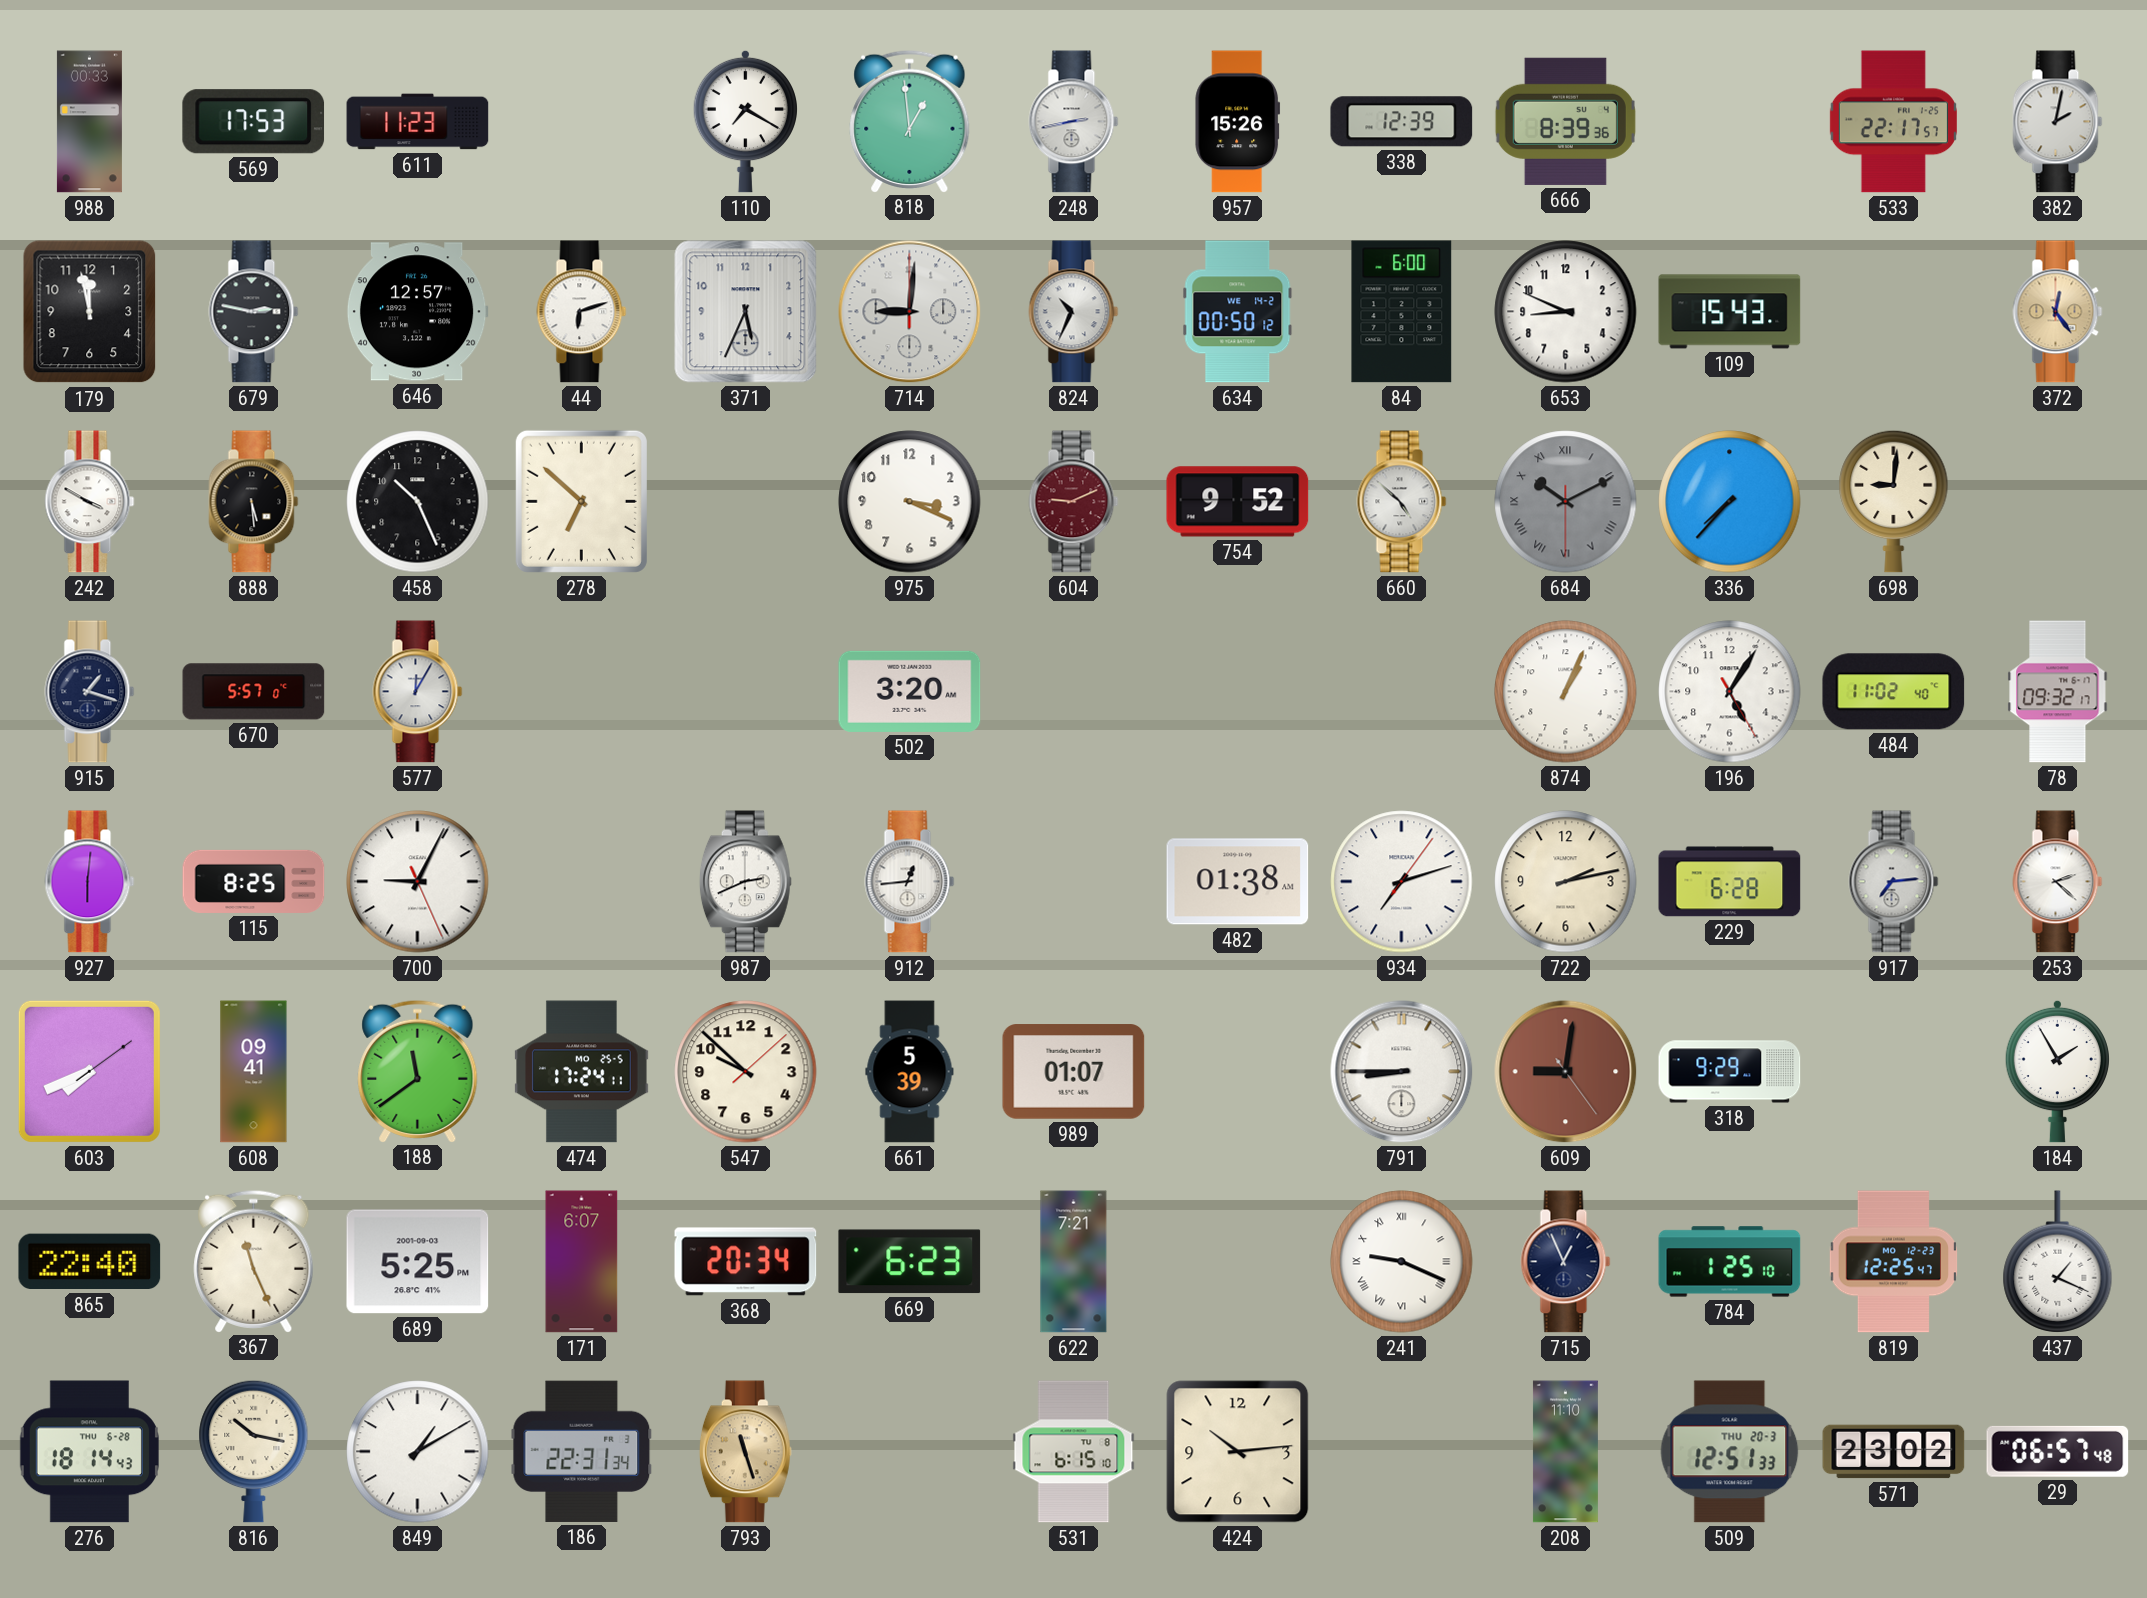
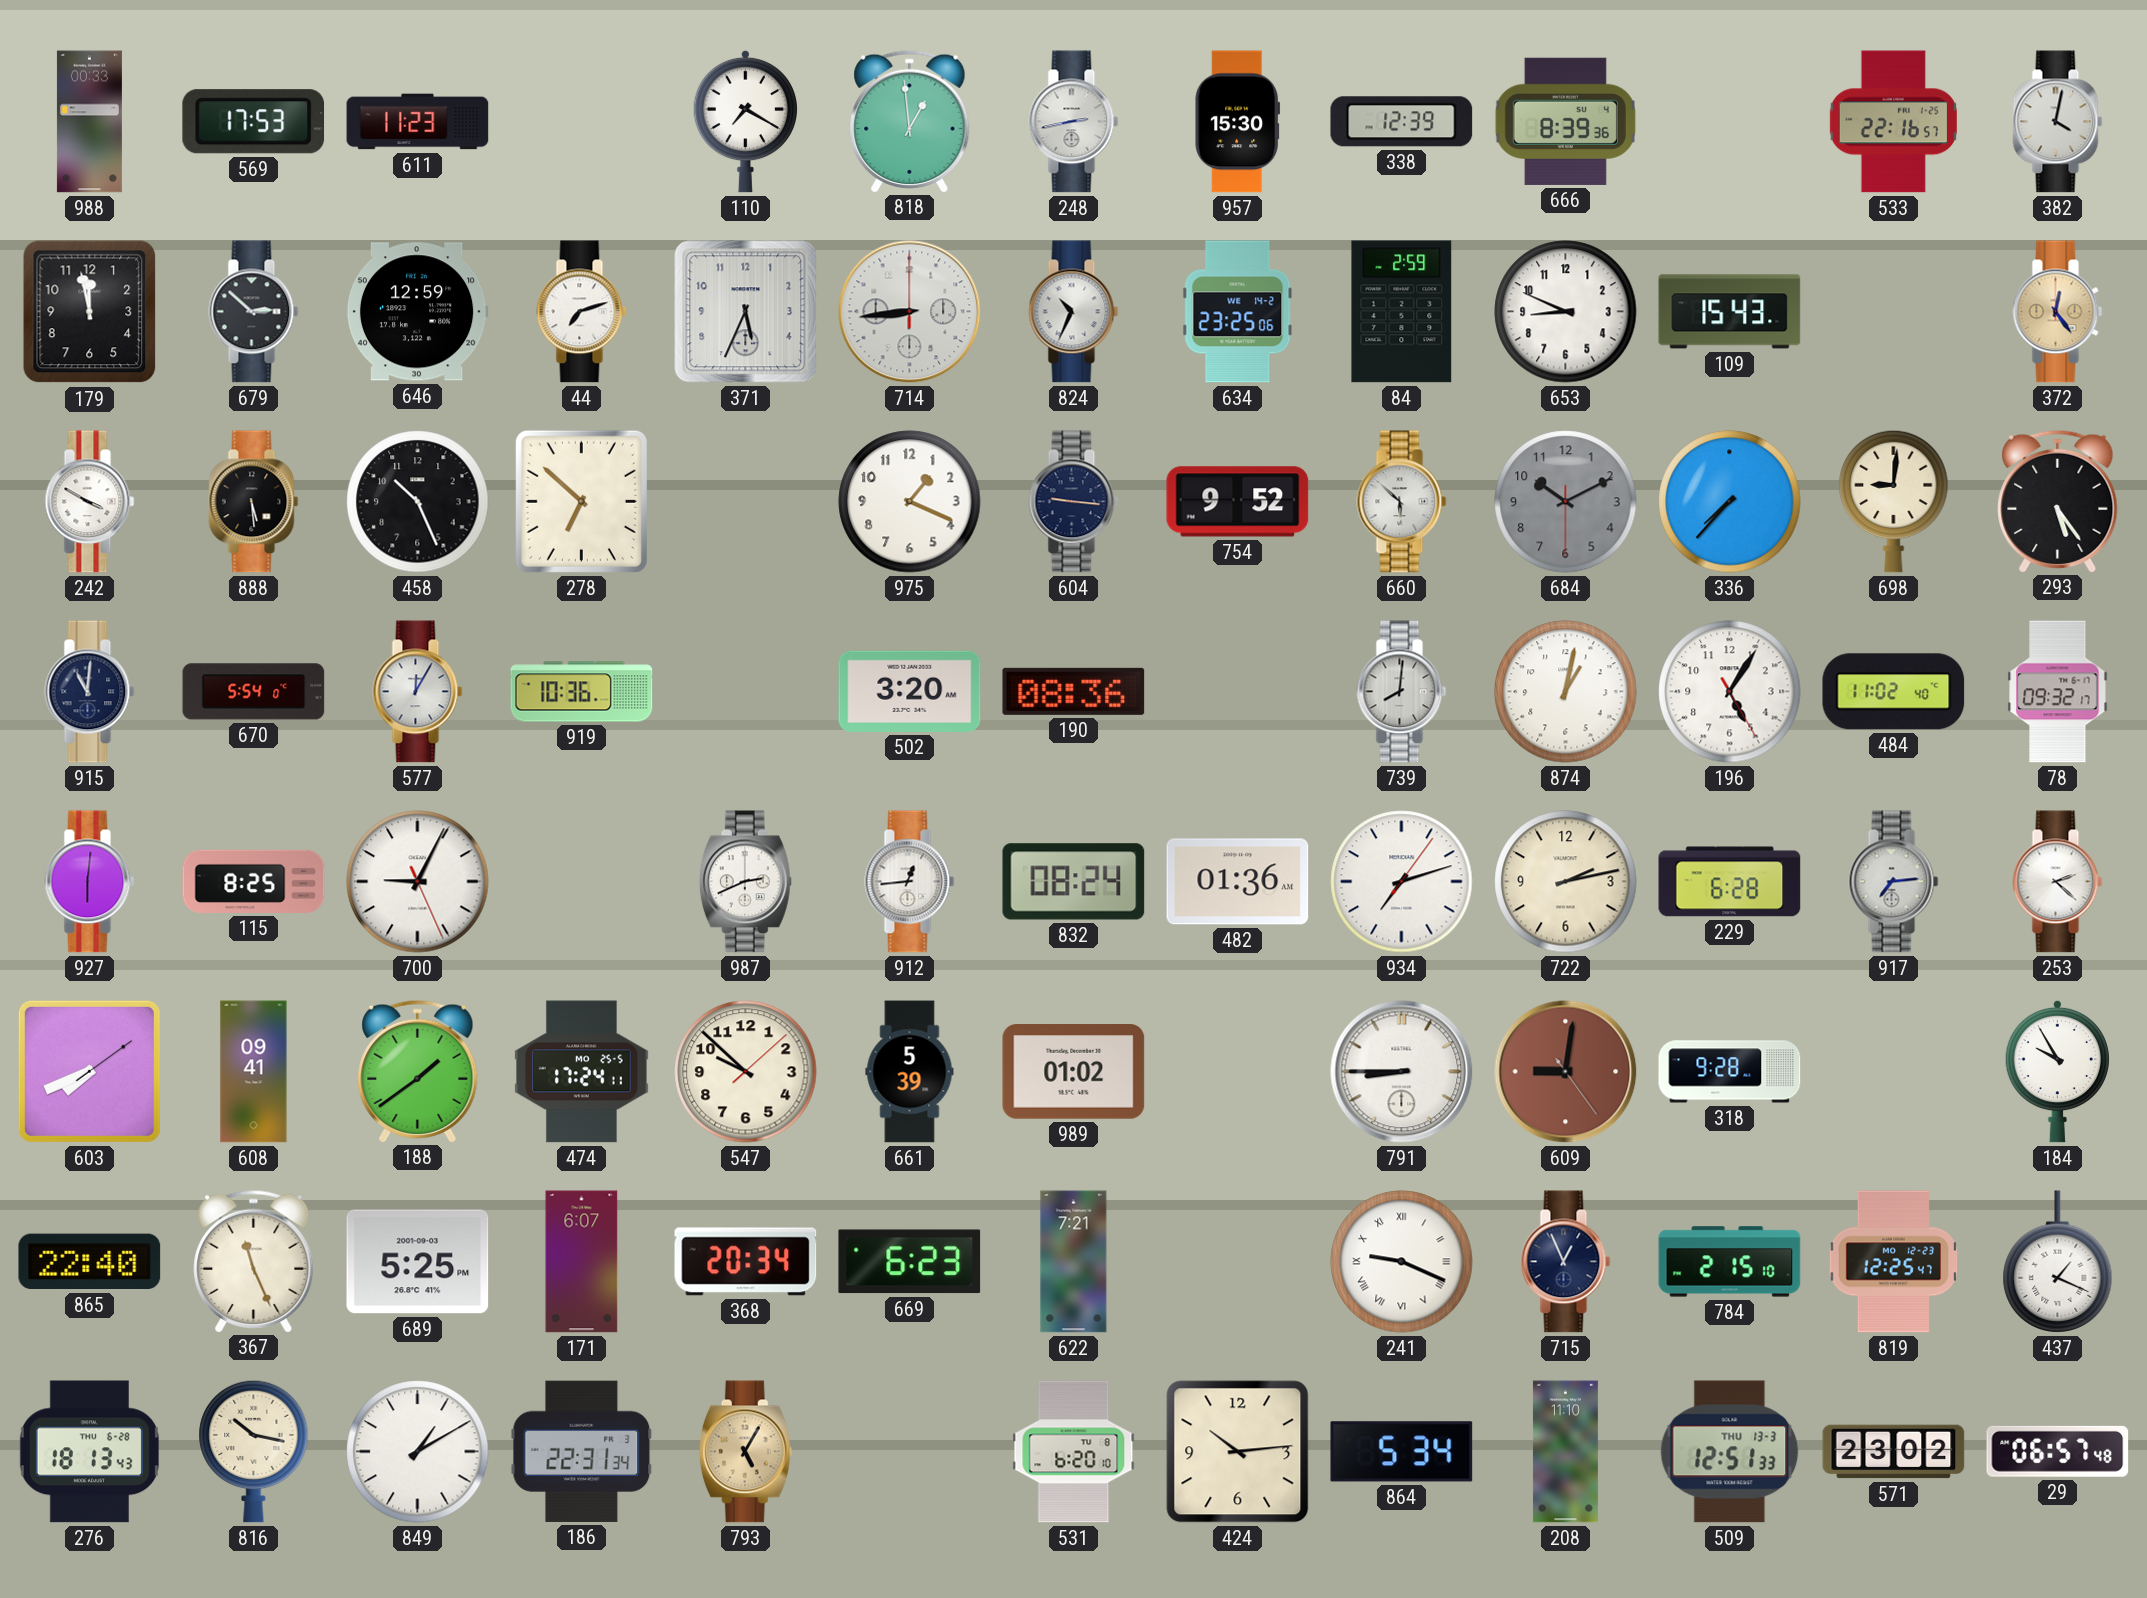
957: 15:26 -> 15:30
533: 22:17 -> 22:16
382: 2:02 -> 4:02
679: 2:47 -> 2:52
646: 12:57 -> 12:59
44: 6:12 -> 7:12
714: 9:01 -> 8:44
634: 00:50 -> 23:25
84: 6:00 -> 2:59
975: 3:19 -> 1:19
604: 9:11 -> 9:16
604 dial: burgundy -> navy
660: 4:52 -> 5:52
684 numerals: Roman -> Arabic
293: none -> 5:24
915: 1:18 -> 11:01
670: 5:57 -> 5:54
919: none -> 10:36
190: none -> 08:36
739: none -> 8:01
874: 1:04 -> 1:02
832: none -> 08:24
482: 01:38 -> 01:36
188: 11:39 -> 1:39
989: 01:07 -> 01:02
318: 9:29 -> 9:28
184: 1:55 -> 9:55
784: 1:25 -> 2:15
276: 18:14 -> 18:13
793: 11:27 -> 5:05
531: 6:15 -> 6:20
864: none -> 5:34
509 date: THU 20-3 -> THU 13-3
